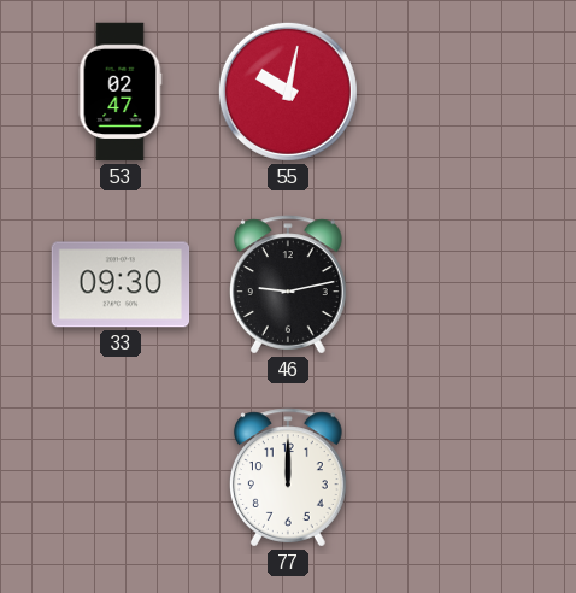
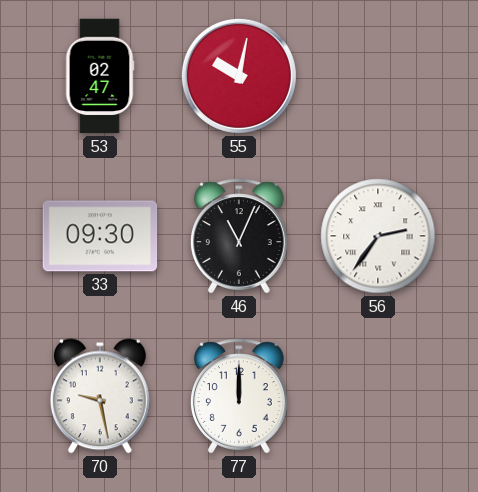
46: 9:13 -> 11:04
56: none -> 2:36
70: none -> 9:28
